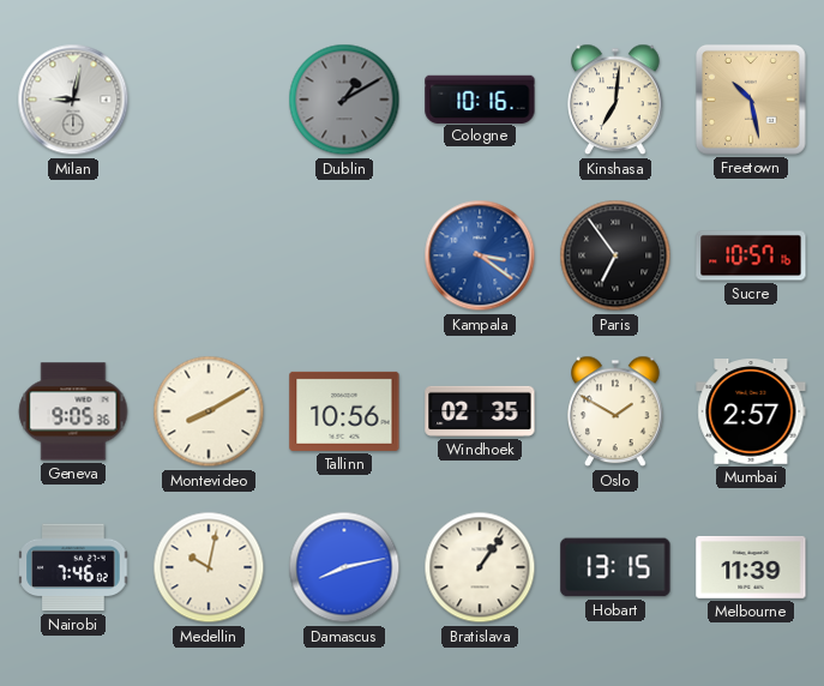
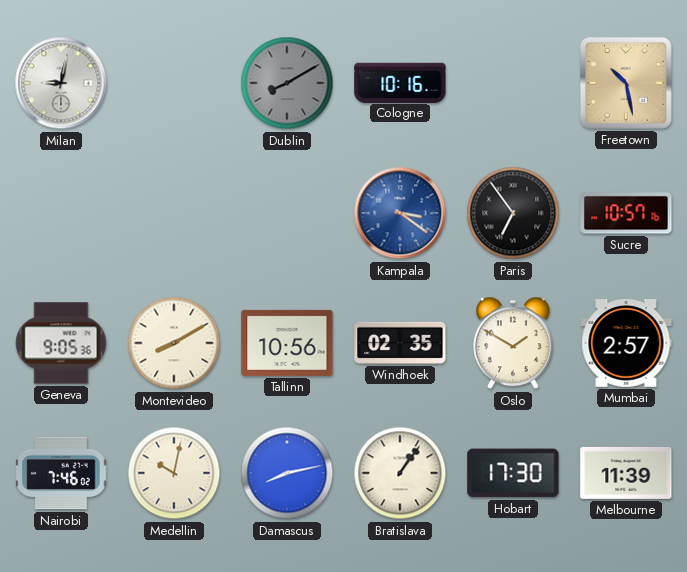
Dublin: 1:10 -> 8:10
Kinshasa: 7:01 -> none
Hobart: 13:15 -> 17:30
